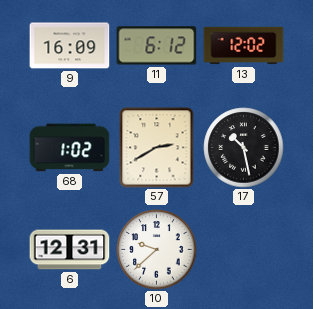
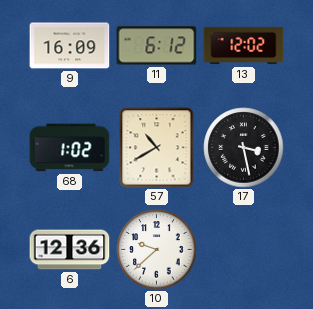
57: 2:40 -> 10:40
17: 10:28 -> 3:28
6: 12:31 -> 12:36
